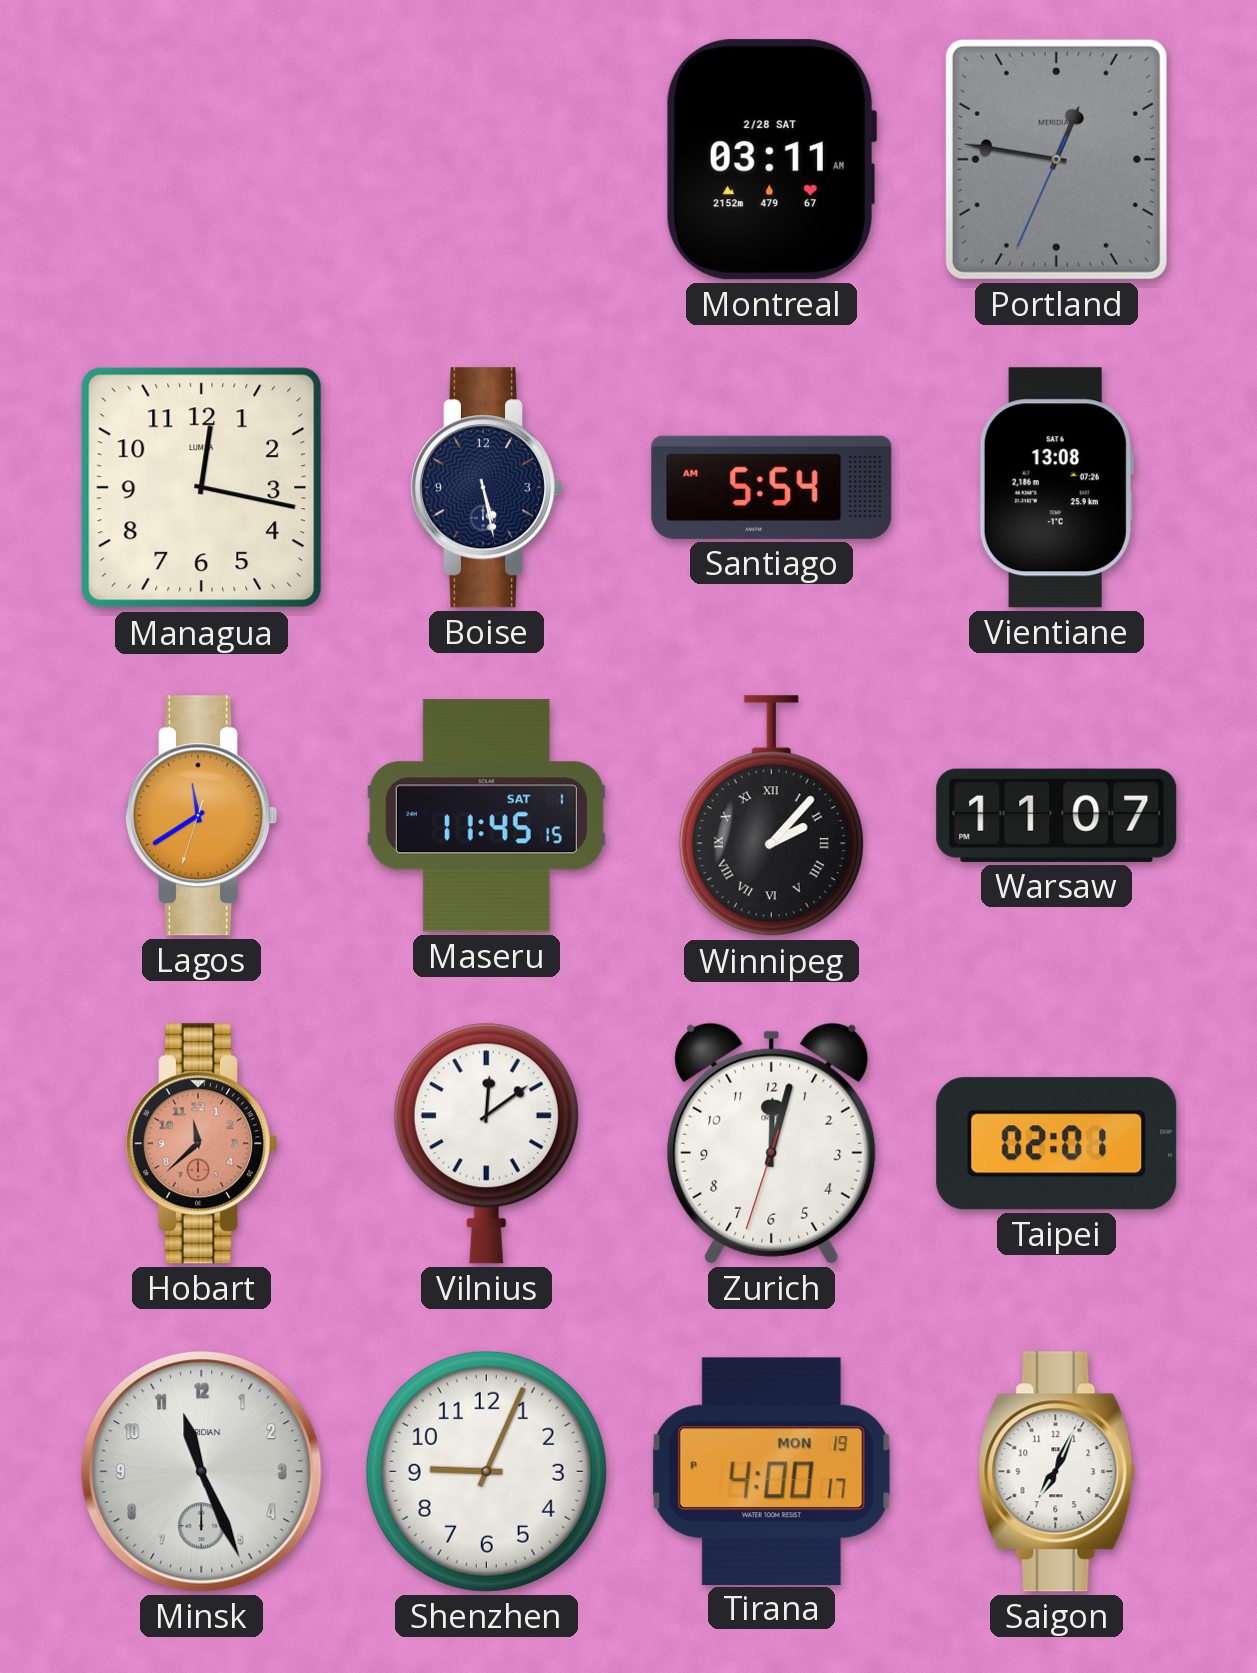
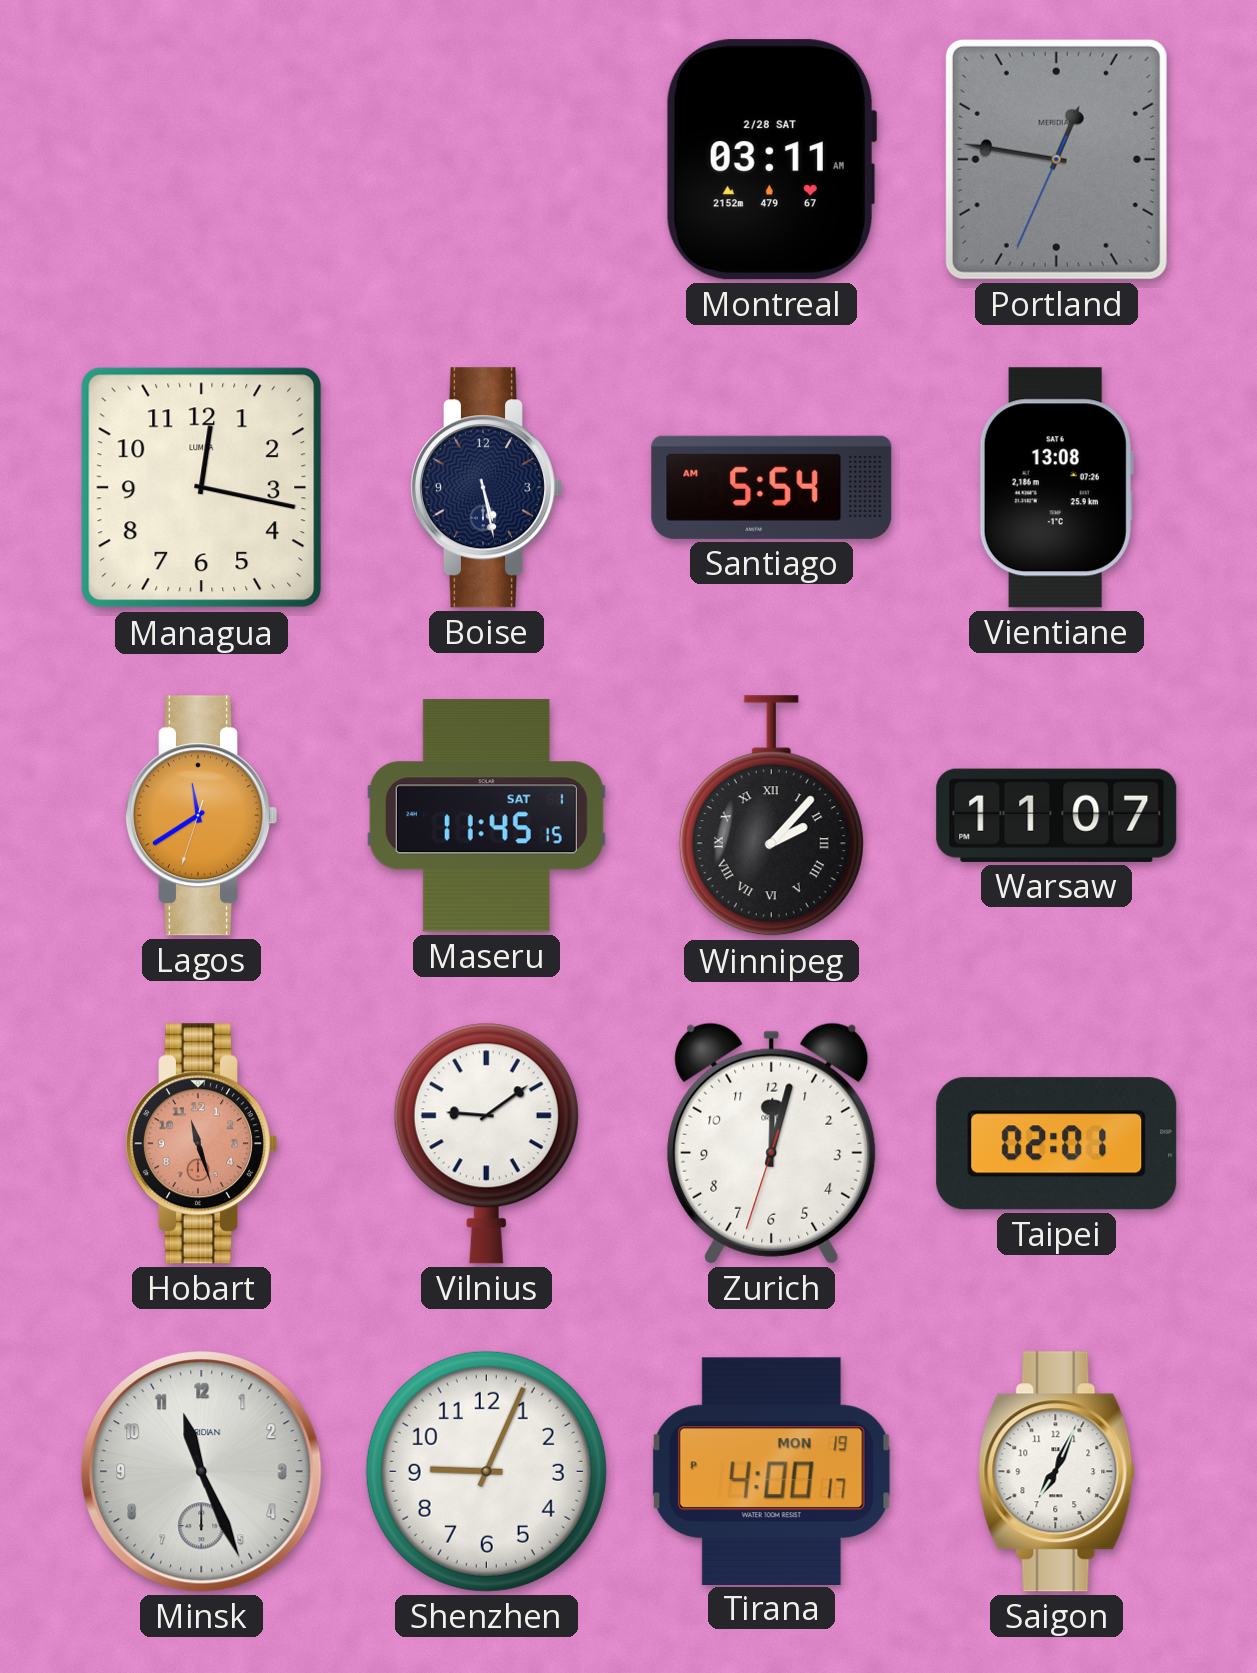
Hobart: 11:38 -> 11:27
Vilnius: 12:09 -> 9:09
